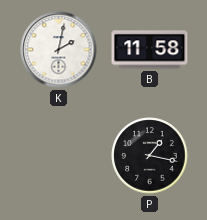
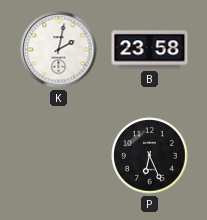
B: 11:58 -> 23:58
P: 1:17 -> 6:26
